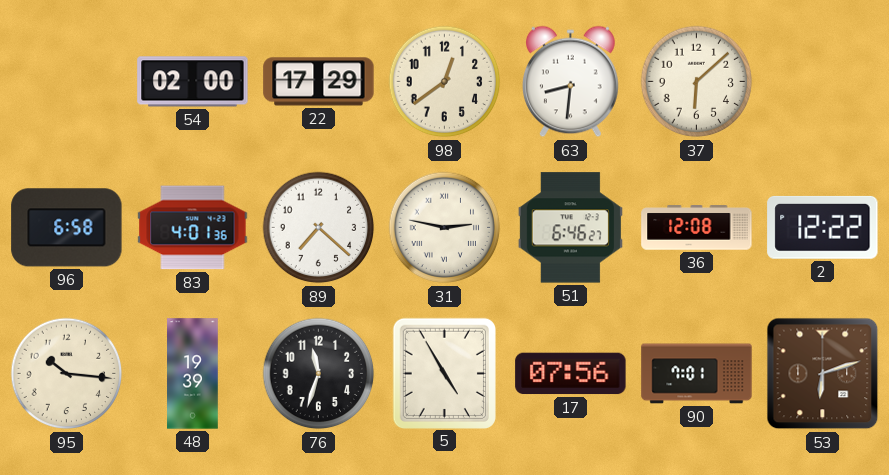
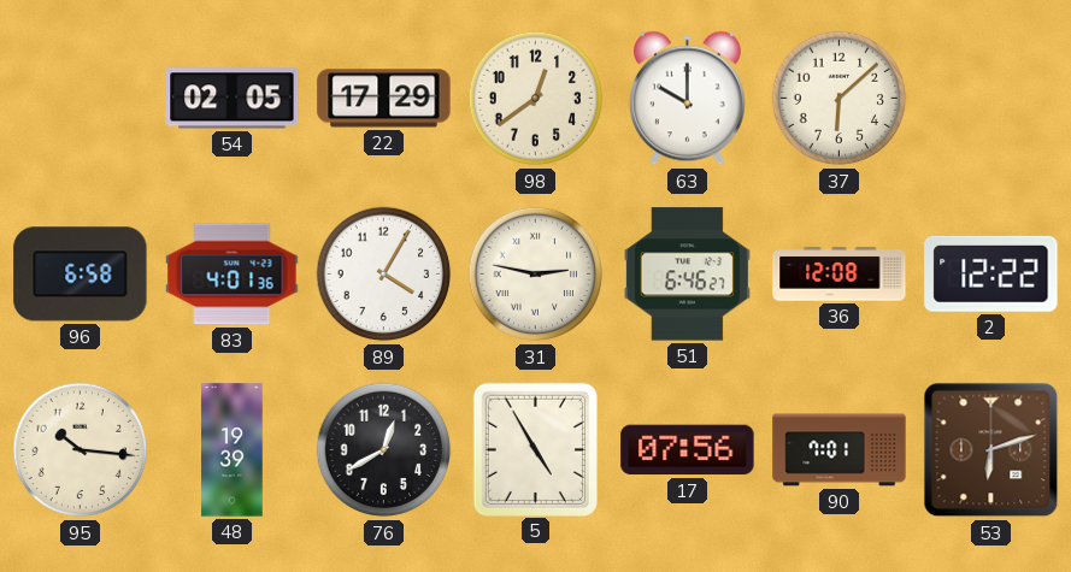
54: 02:00 -> 02:05
63: 8:31 -> 10:00
89: 7:22 -> 4:05
76: 11:33 -> 12:40
